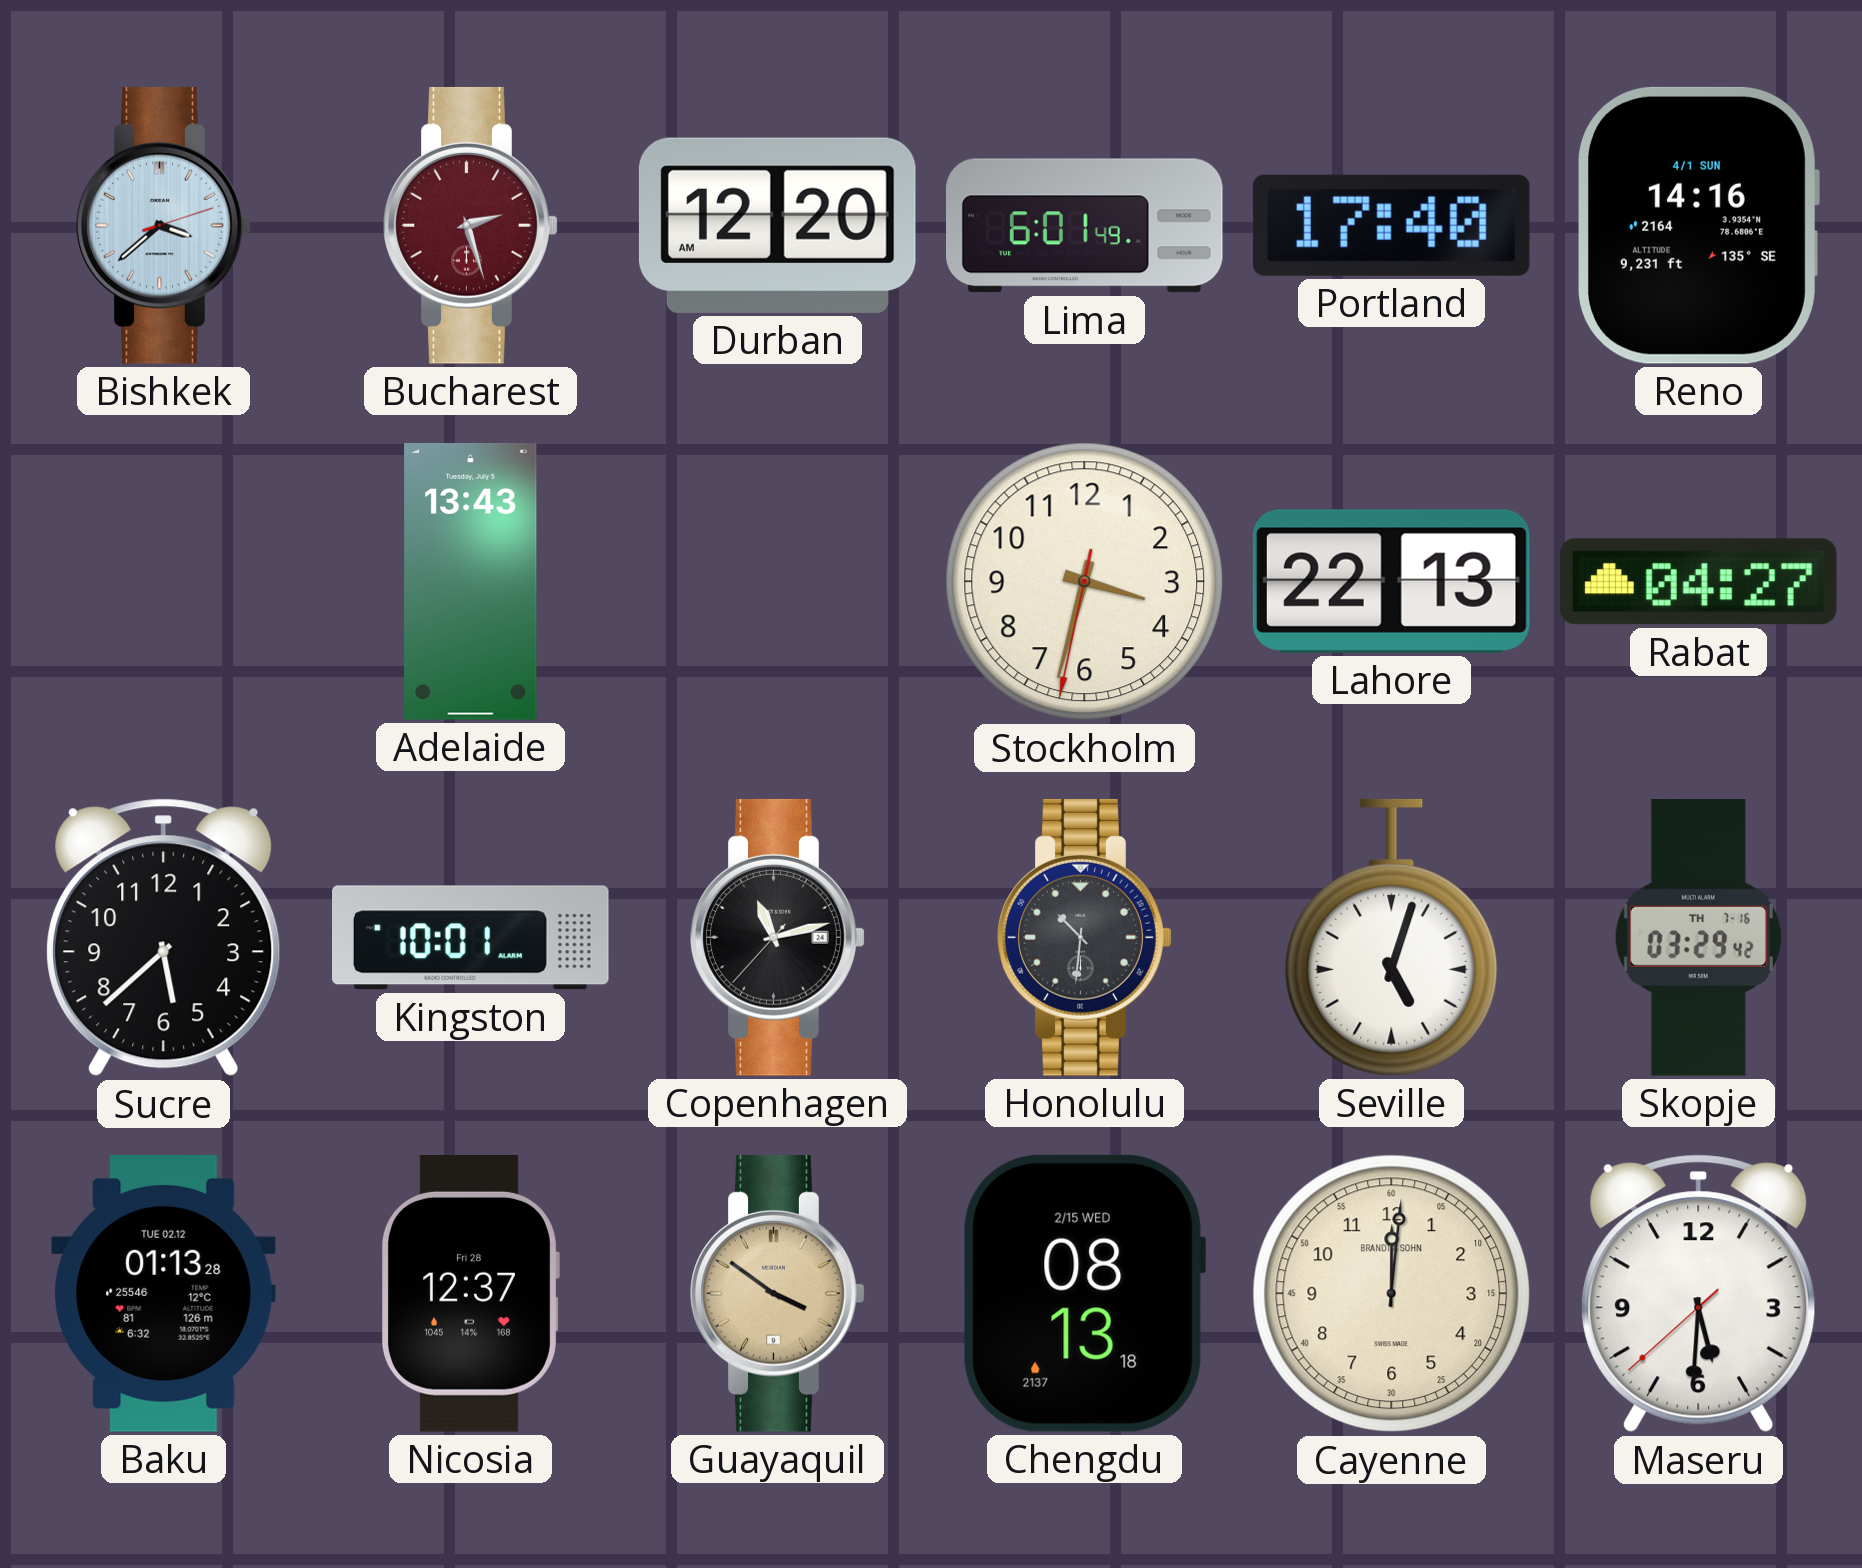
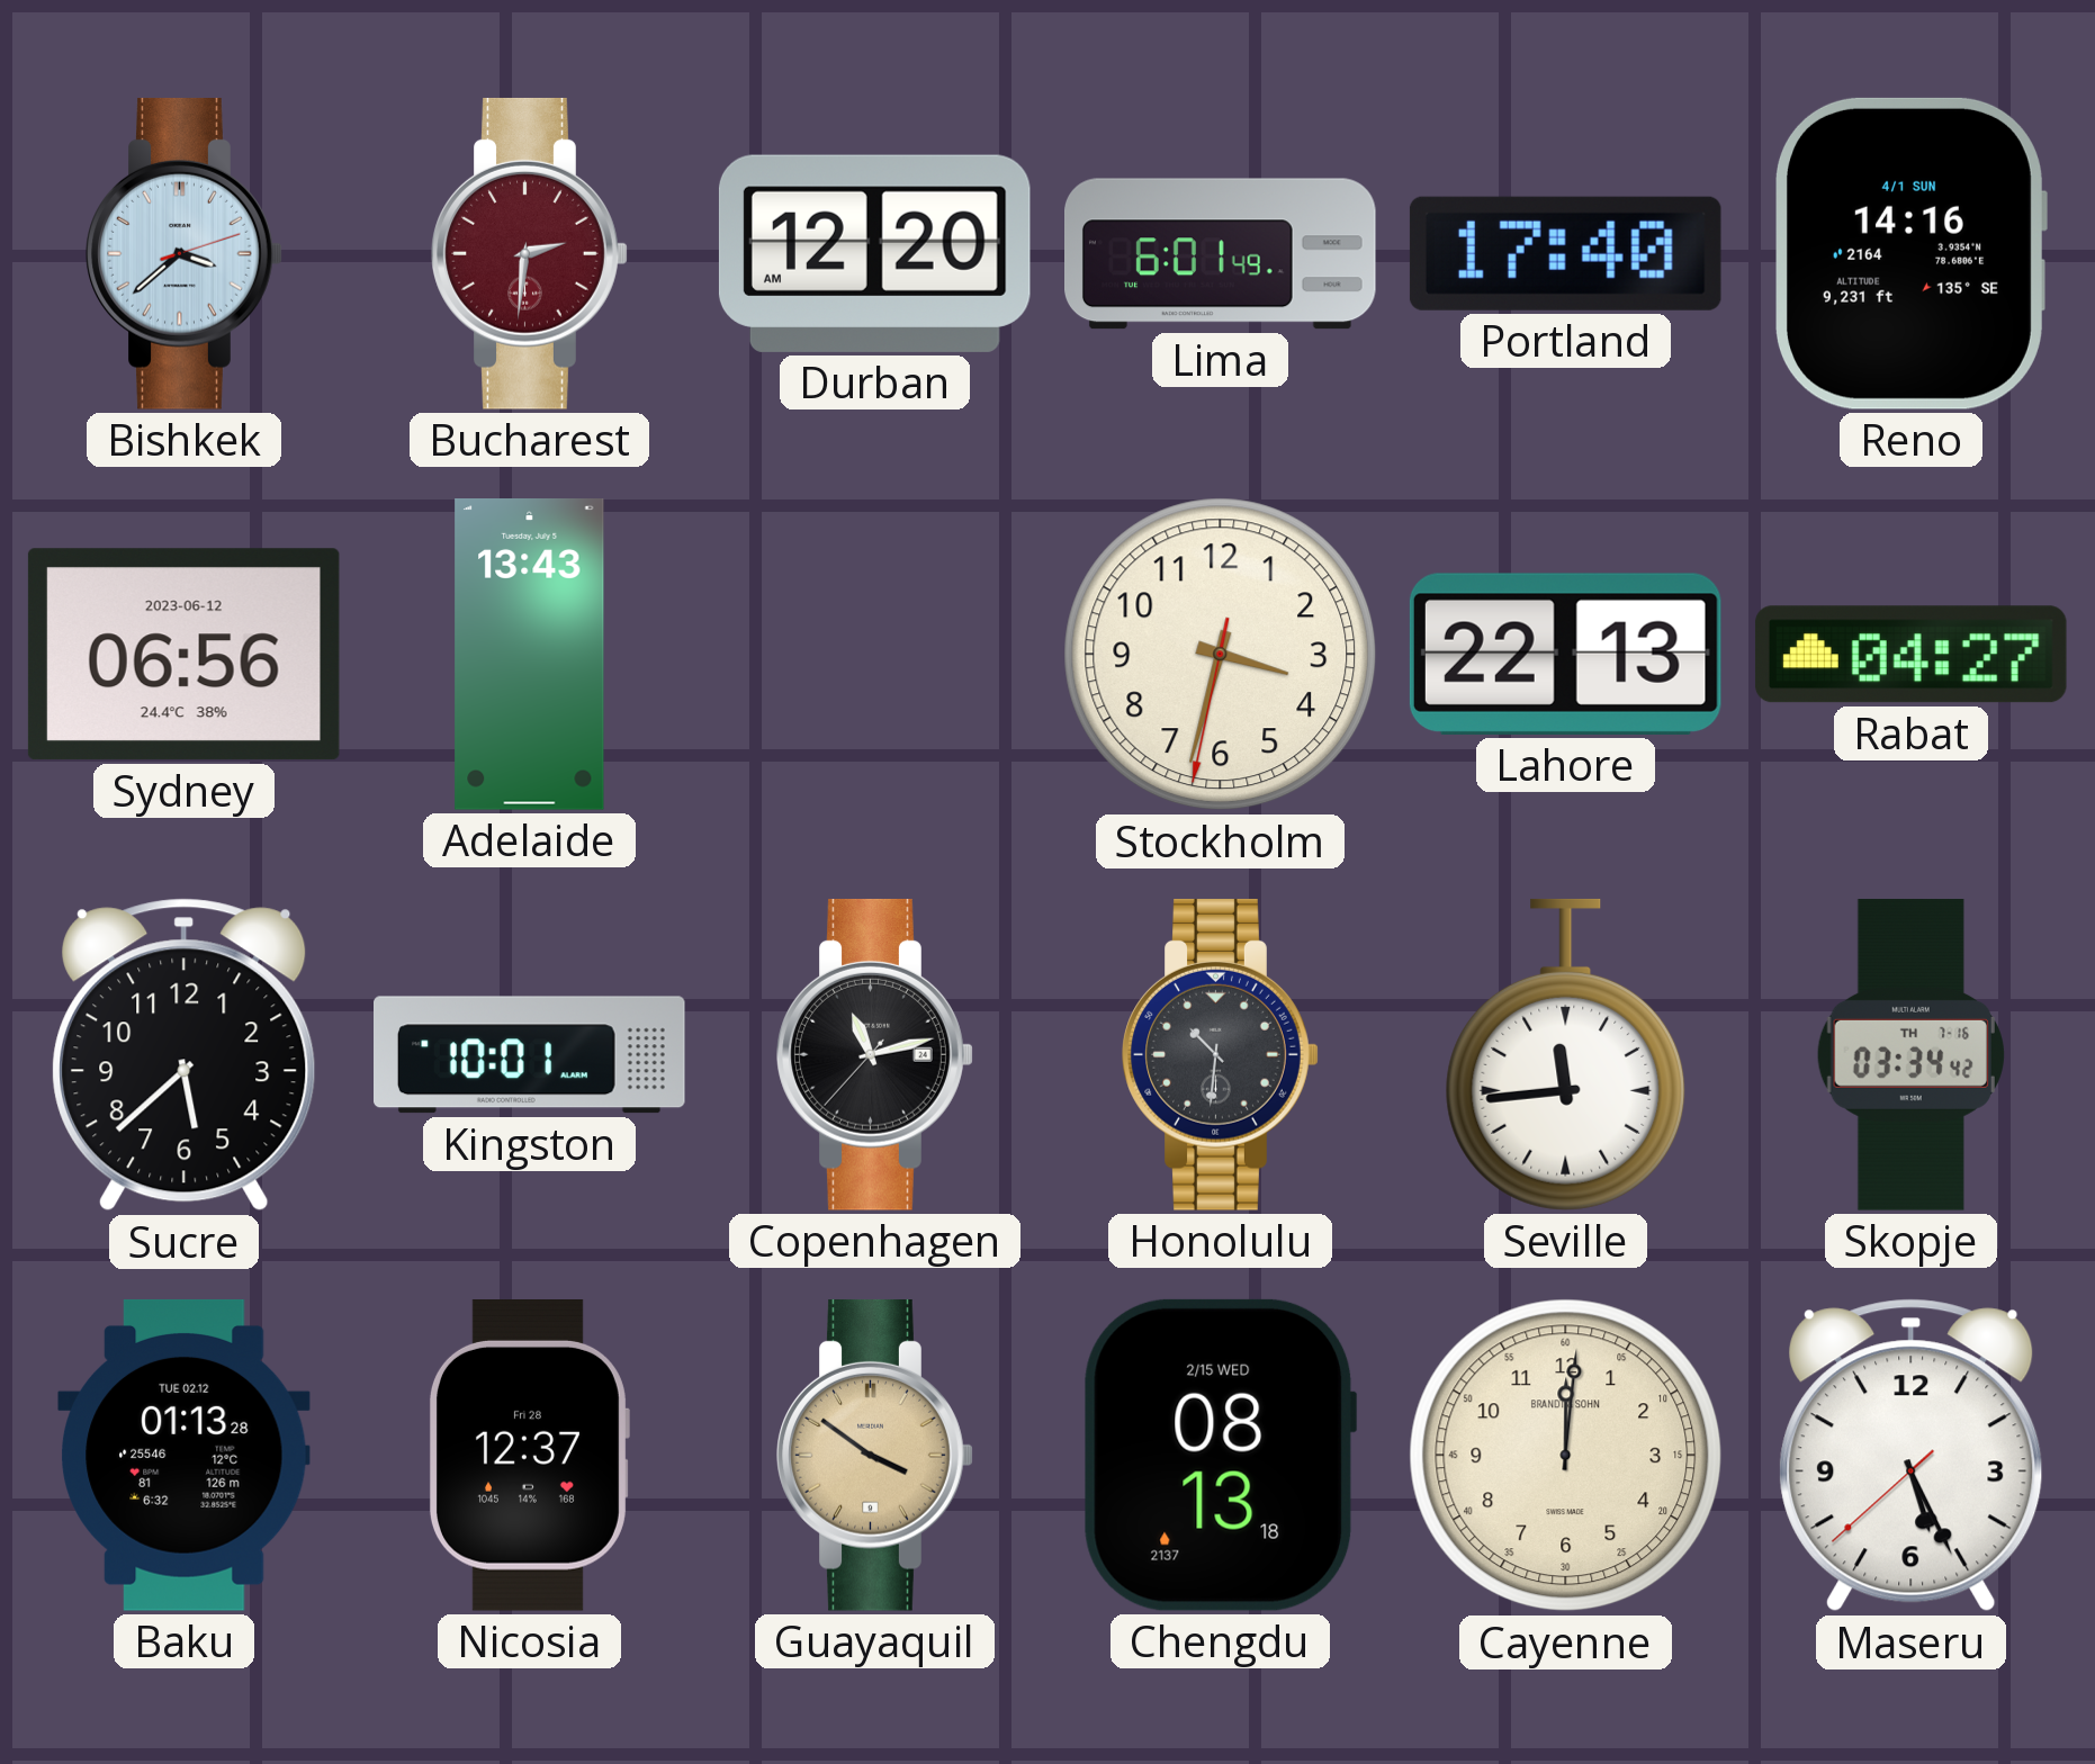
Bucharest: 2:27 -> 2:31
Sydney: none -> 06:56
Seville: 5:03 -> 11:44
Skopje: 03:29 -> 03:34
Maseru: 5:30 -> 5:25
